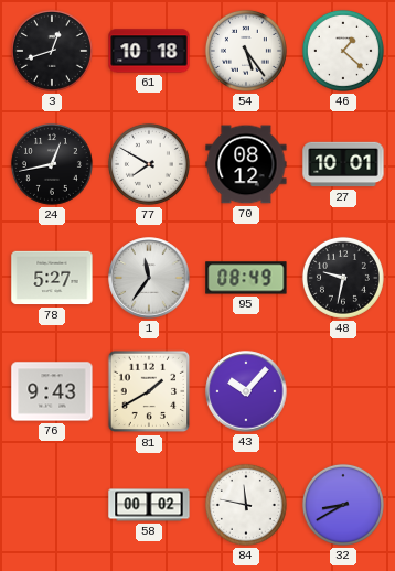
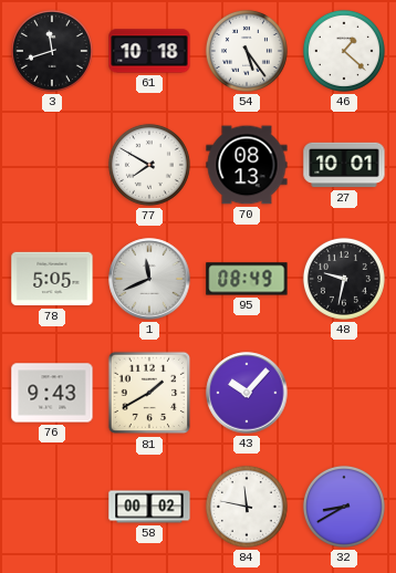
3: 12:42 -> 11:42
24: 12:43 -> none
70: 08:12 -> 08:13
78: 5:27 -> 5:05
1: 11:36 -> 11:41
